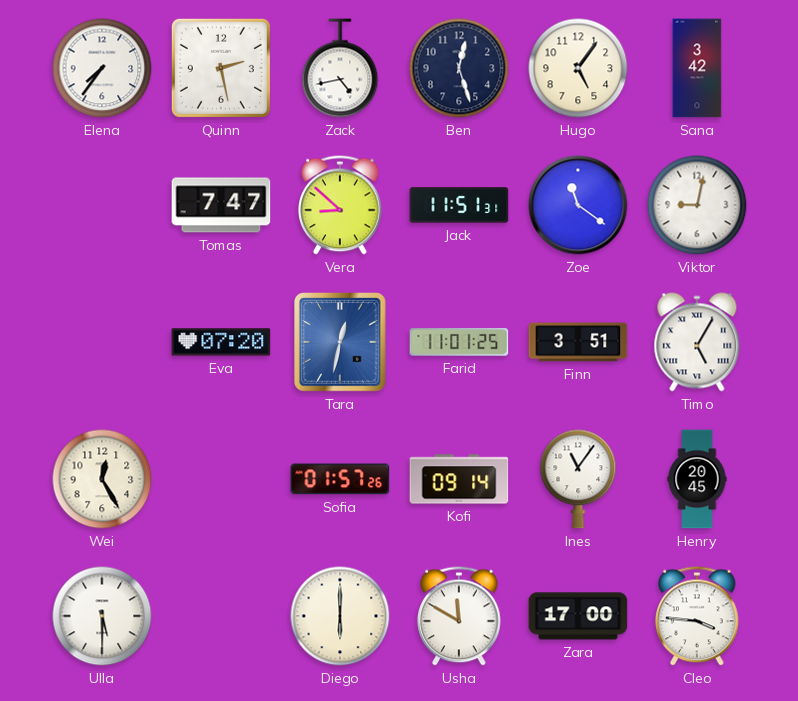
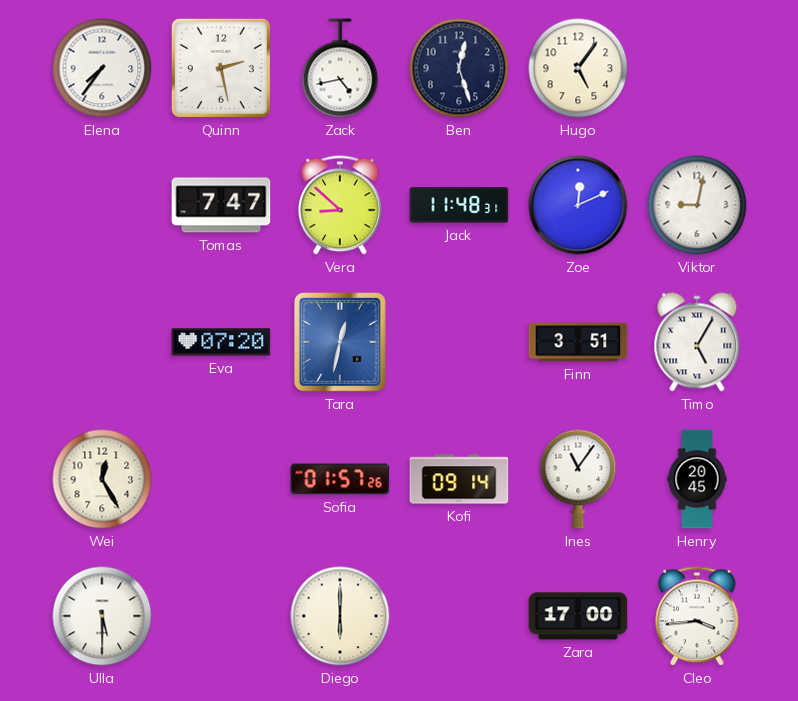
Sana: 3:42 -> none
Jack: 11:51 -> 11:48
Zoe: 11:21 -> 12:11
Farid: 11:01 -> none
Usha: 11:50 -> none
Cleo: 3:46 -> 3:44
